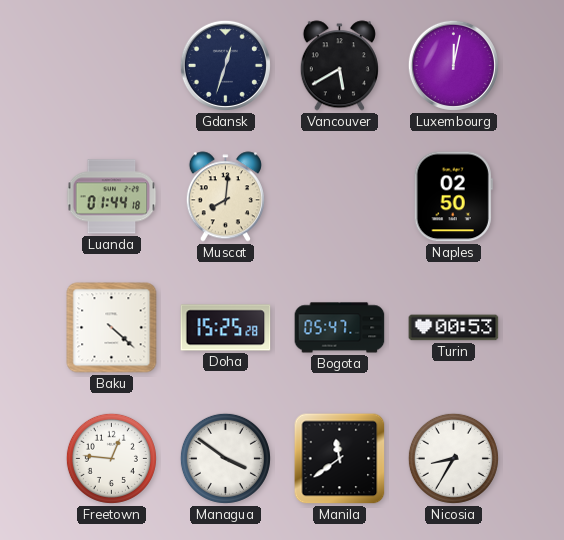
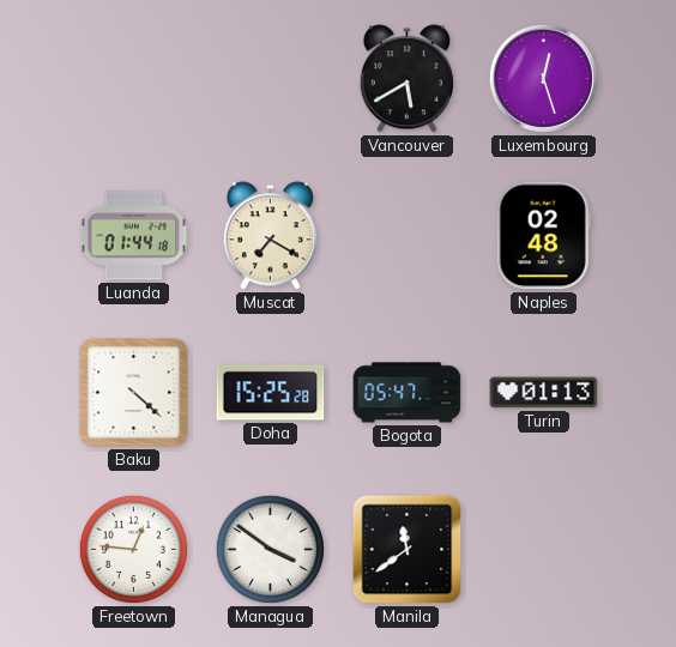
Gdansk: 12:33 -> none
Luxembourg: 12:02 -> 12:27
Muscat: 8:01 -> 7:20
Naples: 02:50 -> 02:48
Turin: 00:53 -> 01:13
Nicosia: 8:35 -> none
